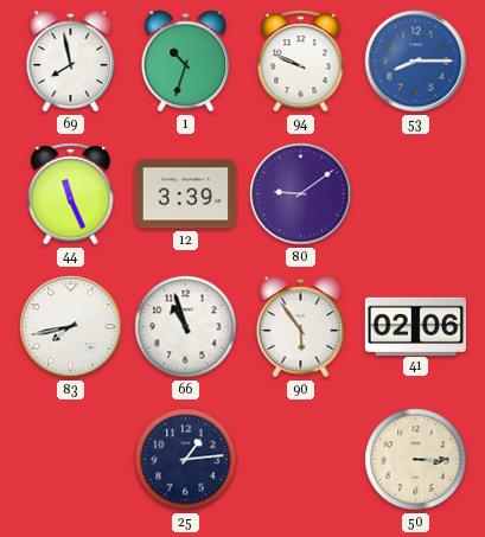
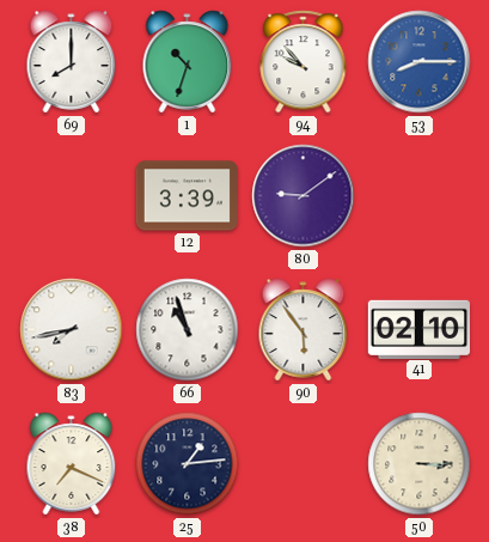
69: 7:58 -> 8:00
94: 9:49 -> 9:53
44: 11:26 -> none
41: 02:06 -> 02:10
38: none -> 7:19
